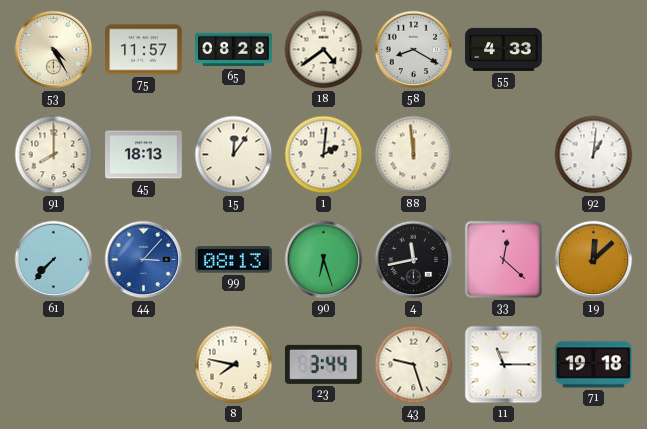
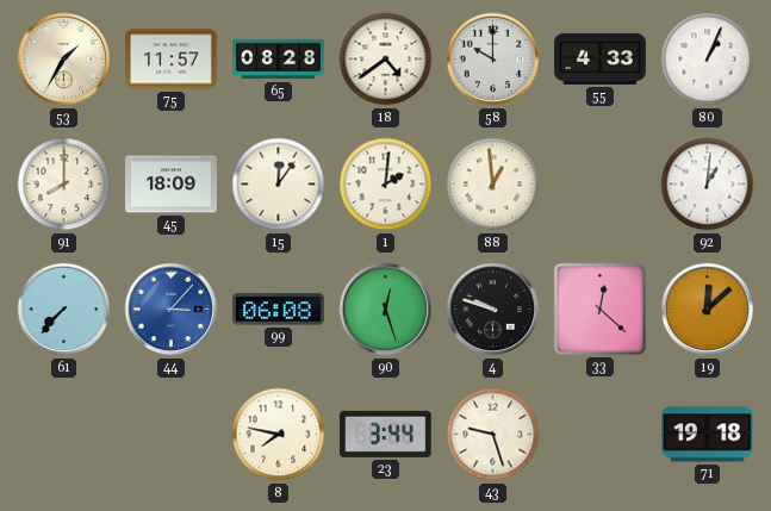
53: 4:25 -> 1:35
58: 8:20 -> 10:00
80: none -> 1:04
45: 18:13 -> 18:09
88: 11:59 -> 12:59
99: 08:13 -> 06:08
90: 6:27 -> 12:27
4: 11:43 -> 9:48
11: 11:15 -> none
